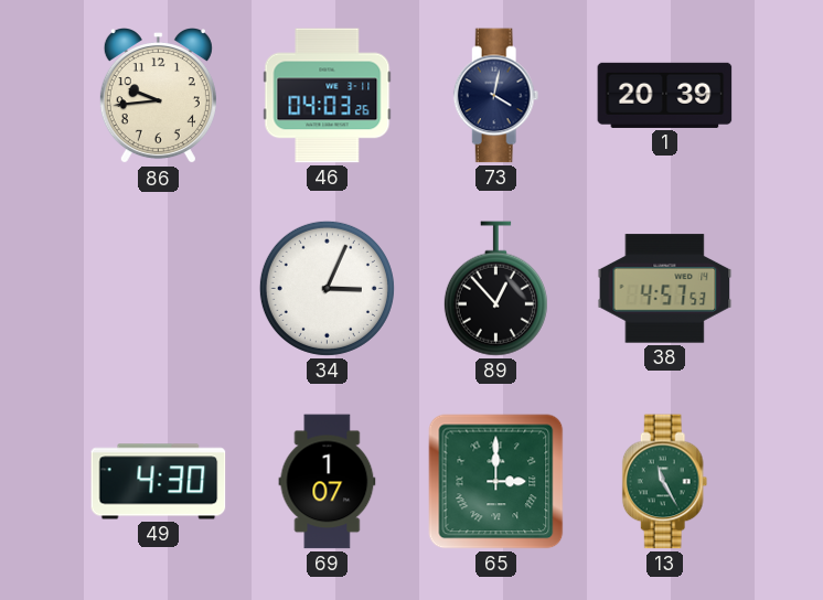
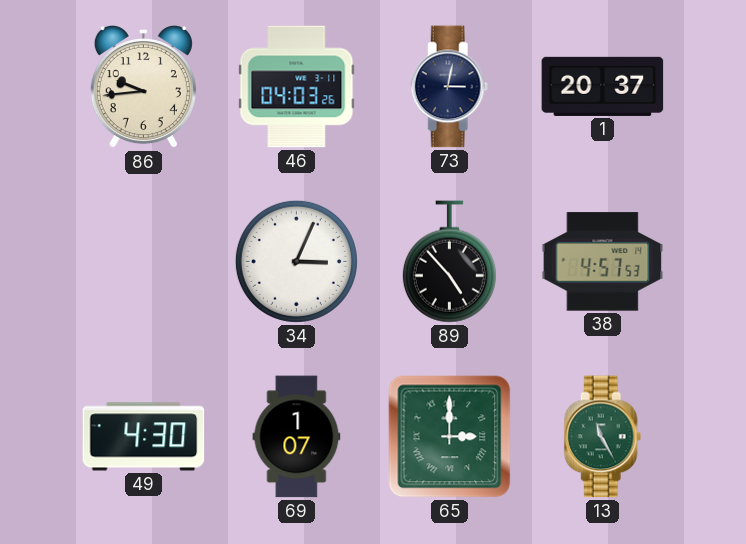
73: 4:02 -> 3:02
1: 20:39 -> 20:37
89: 12:53 -> 4:53
